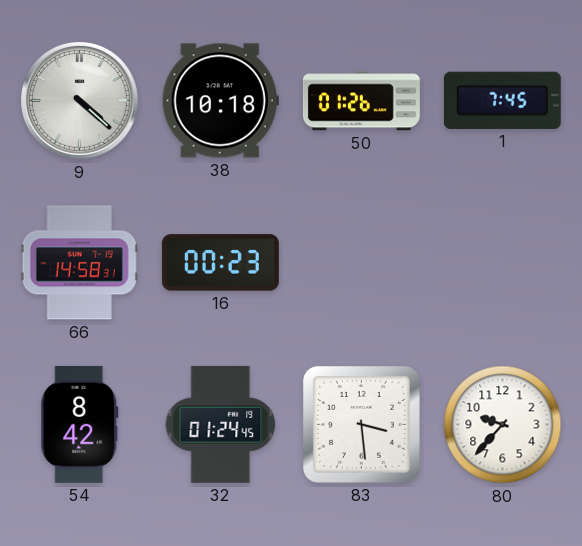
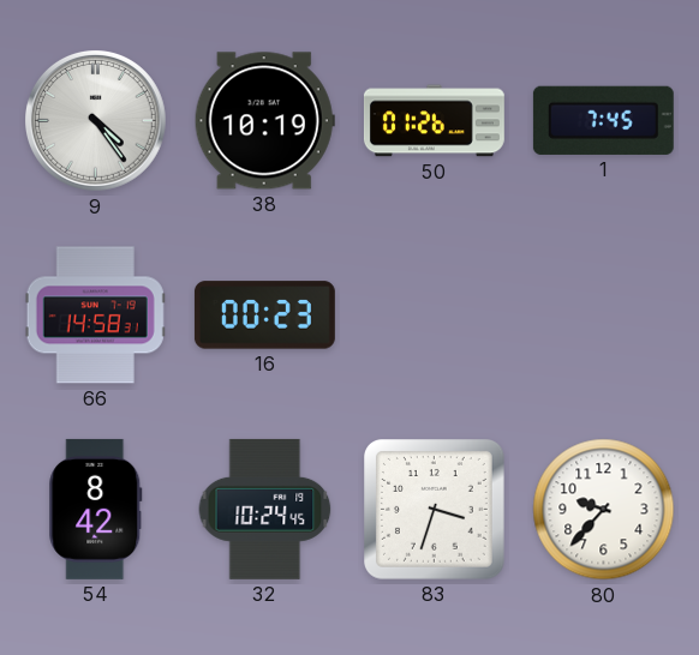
9: 4:22 -> 4:24
38: 10:18 -> 10:19
32: 01:24 -> 10:24
83: 3:29 -> 3:33
